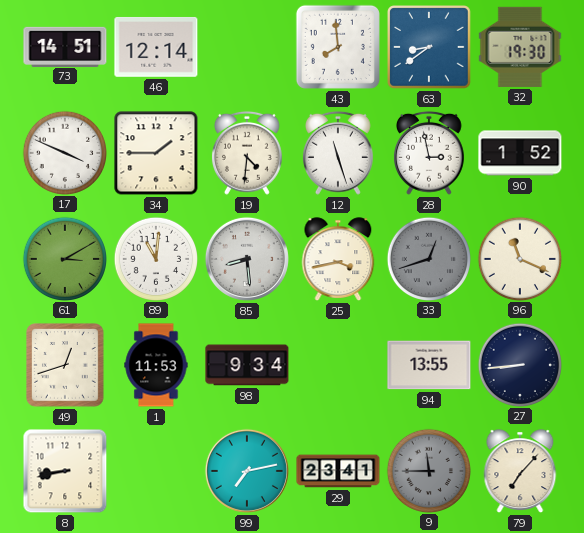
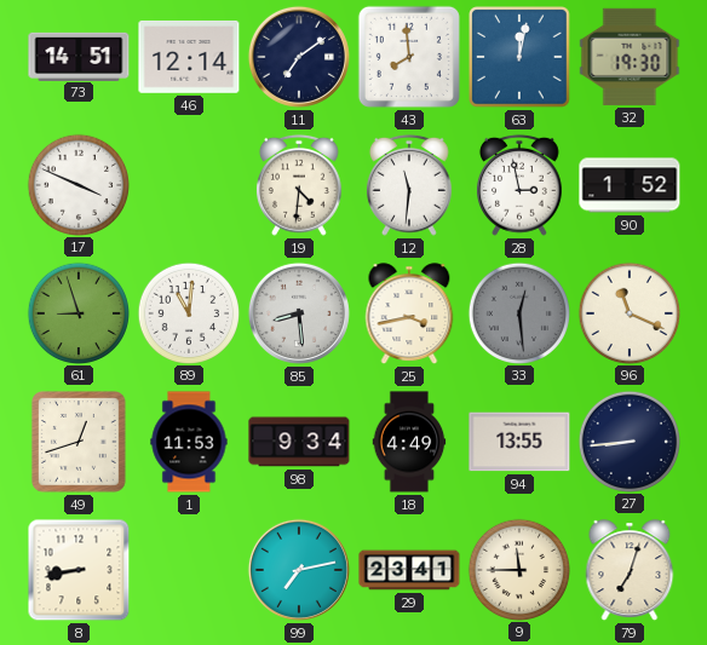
11: none -> 7:09
63: 8:39 -> 12:02
34: 1:45 -> none
12: 11:27 -> 11:31
61: 3:10 -> 8:57
33: 12:42 -> 12:29
18: none -> 4:49
9 dial: grey -> cream
79: 7:07 -> 7:03
